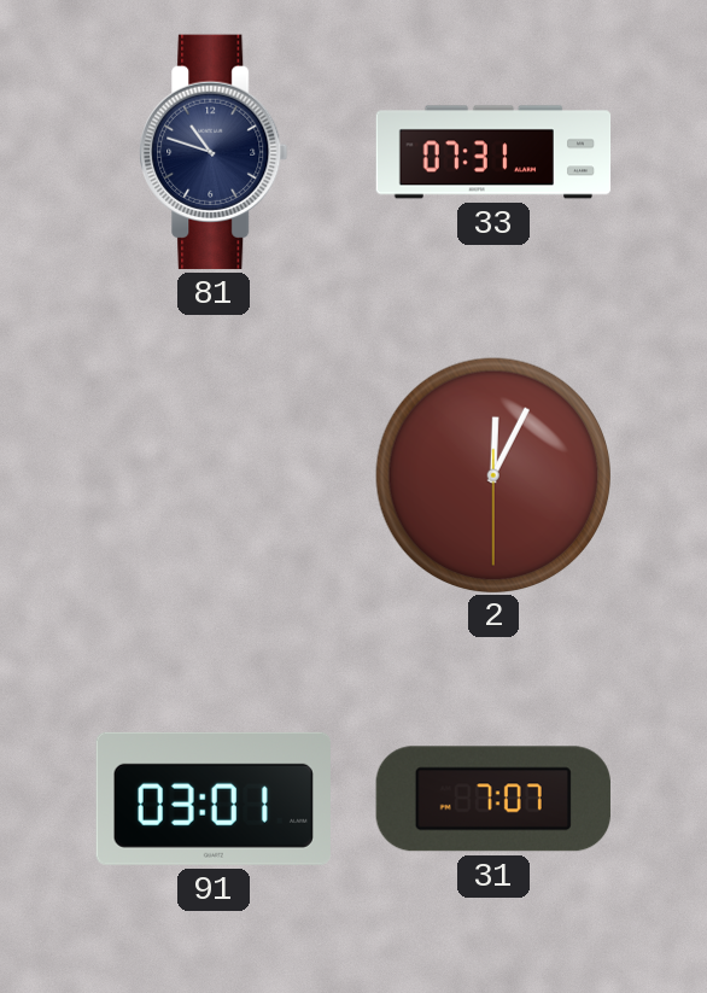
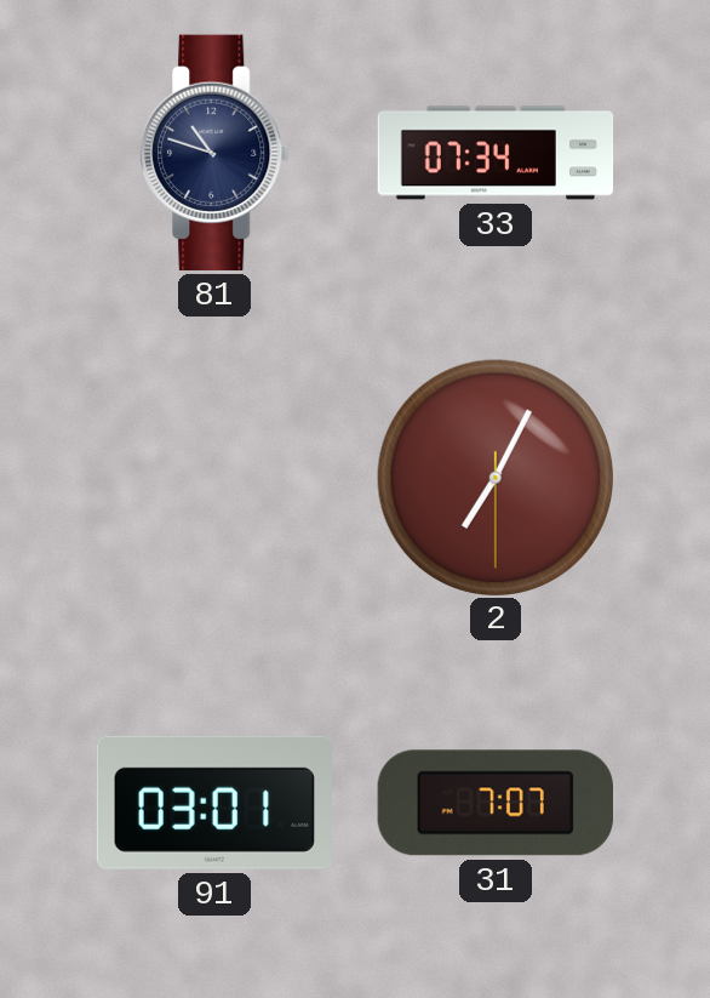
33: 07:31 -> 07:34
2: 12:04 -> 7:04
